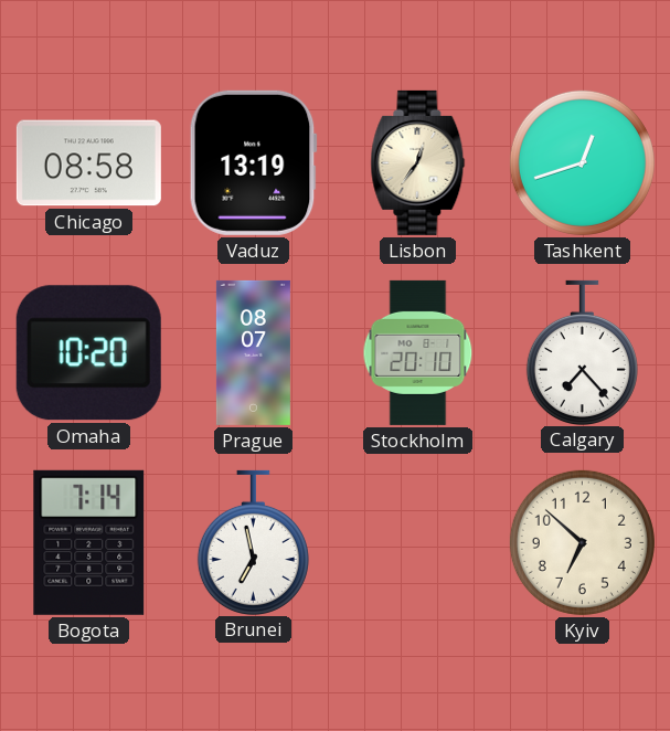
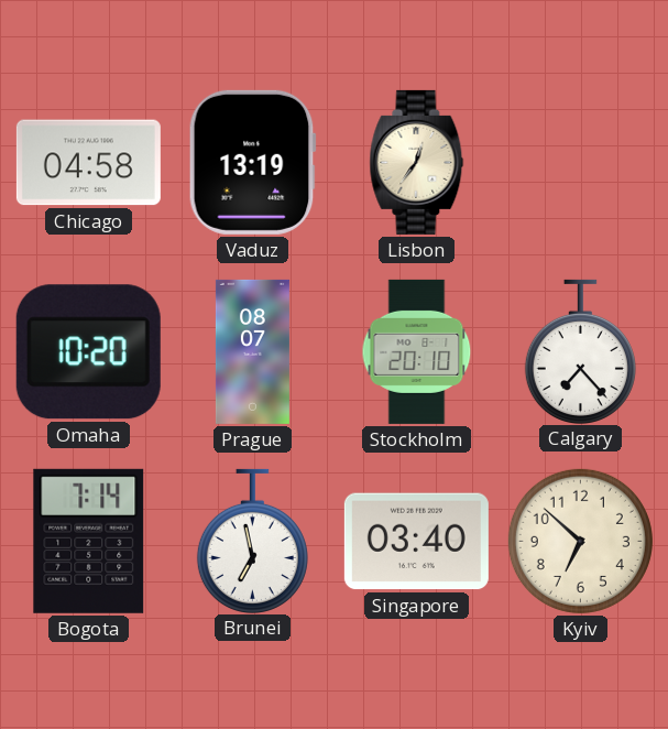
Chicago: 08:58 -> 04:58
Tashkent: 12:42 -> none
Singapore: none -> 03:40
